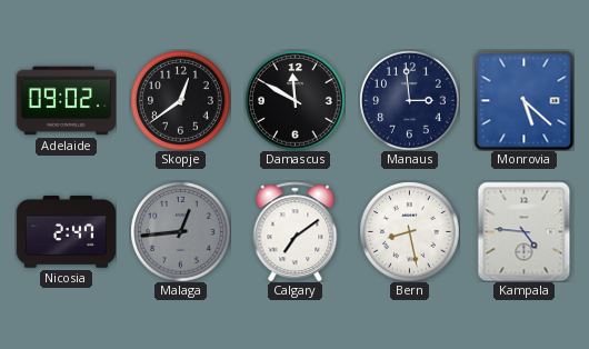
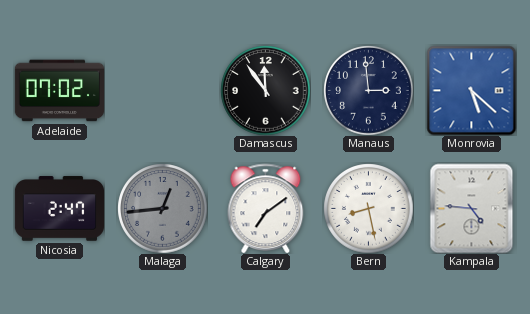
Adelaide: 09:02 -> 07:02
Skopje: 12:39 -> none
Damascus: 11:50 -> 11:54
